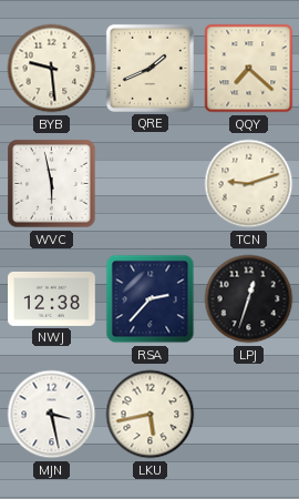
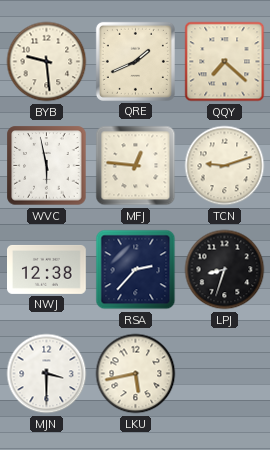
MFJ: none -> 12:46
LPJ: 12:33 -> 8:33
MJN: 3:28 -> 3:30
